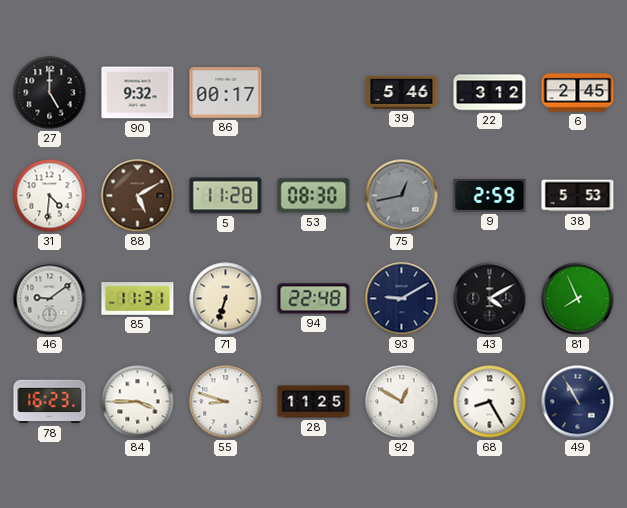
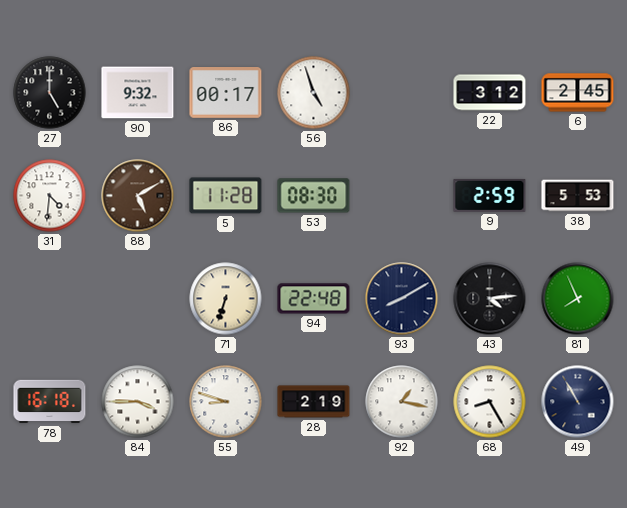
56: none -> 4:57
39: 5:46 -> none
75: 12:43 -> none
46: 9:09 -> none
85: 11:31 -> none
93: 9:10 -> 8:10
43: 4:10 -> 4:14
78: 16:23 -> 16:18
28: 11:25 -> 2:19
92: 12:50 -> 1:17
